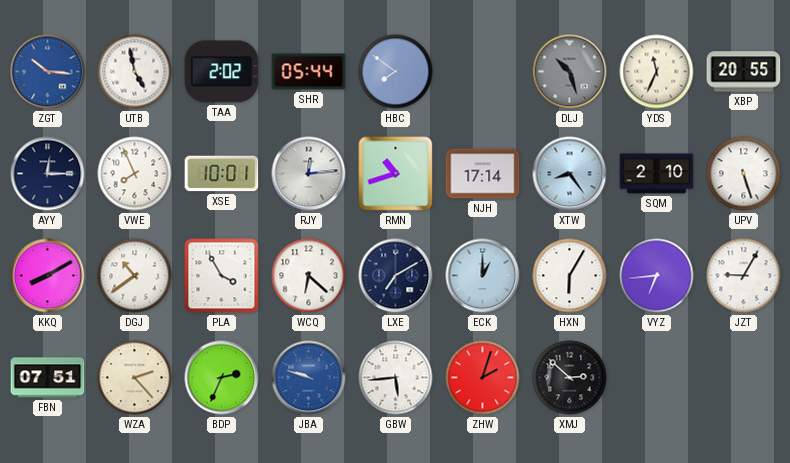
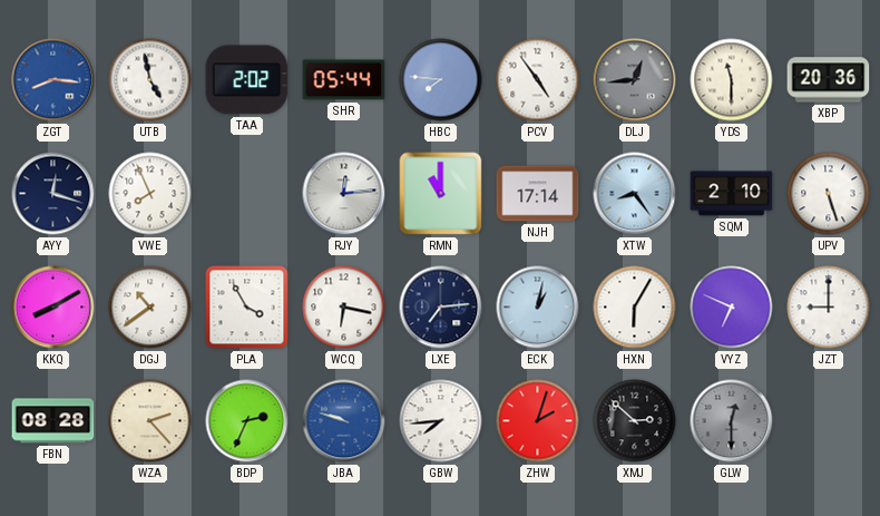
ZGT: 10:16 -> 8:16
HBC: 7:51 -> 7:46
PCV: none -> 4:54
DLJ: 10:27 -> 12:44
YDS: 11:34 -> 11:30
XBP: 20:55 -> 20:36
AYY: 12:15 -> 12:18
XSE: 10:01 -> none
RMN: 10:42 -> 11:00
WCQ: 6:22 -> 6:17
LXE: 7:10 -> 7:14
ECK: 1:00 -> 1:02
VYZ: 6:44 -> 6:49
JZT: 9:05 -> 9:00
FBN: 07:51 -> 08:28
GBW: 5:44 -> 7:44
GLW: none -> 12:30
